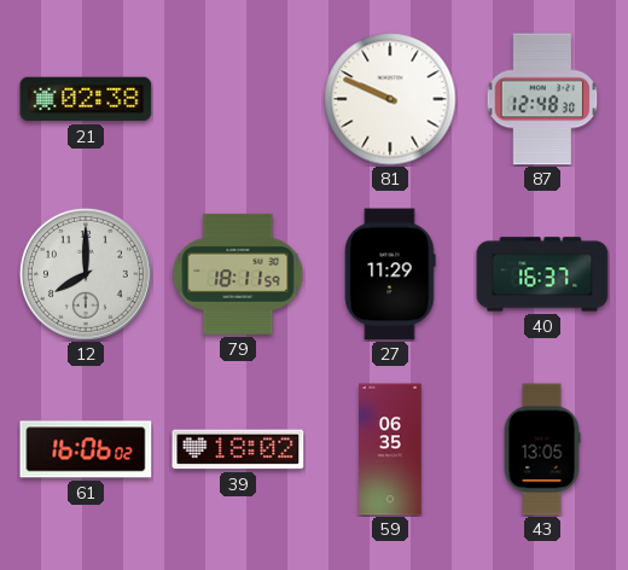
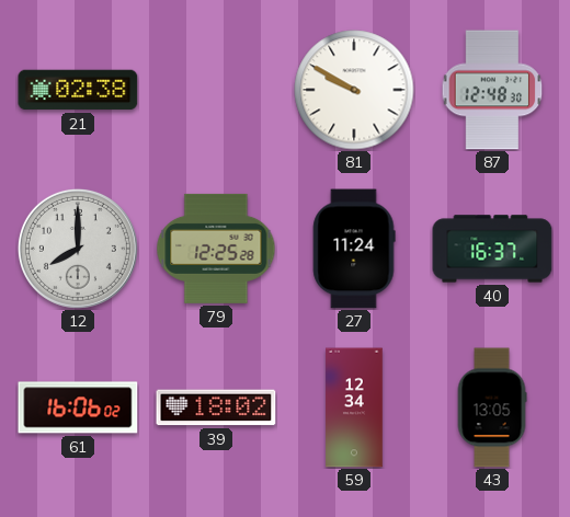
81: 9:49 -> 9:50
79: 18:11 -> 12:25
27: 11:29 -> 11:24
59: 06:35 -> 12:34
